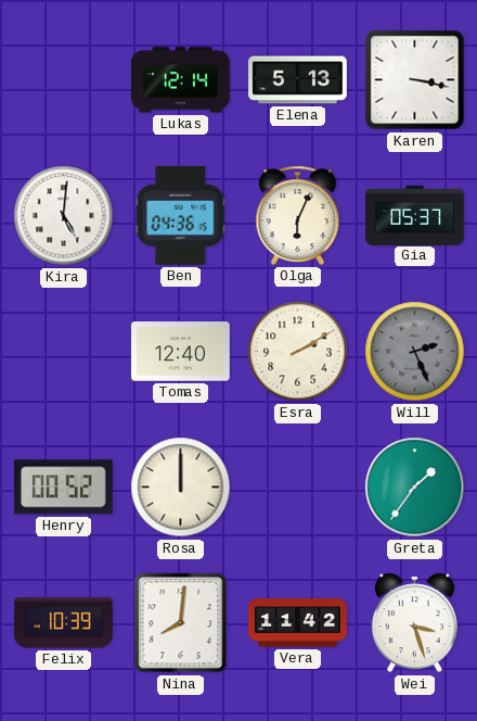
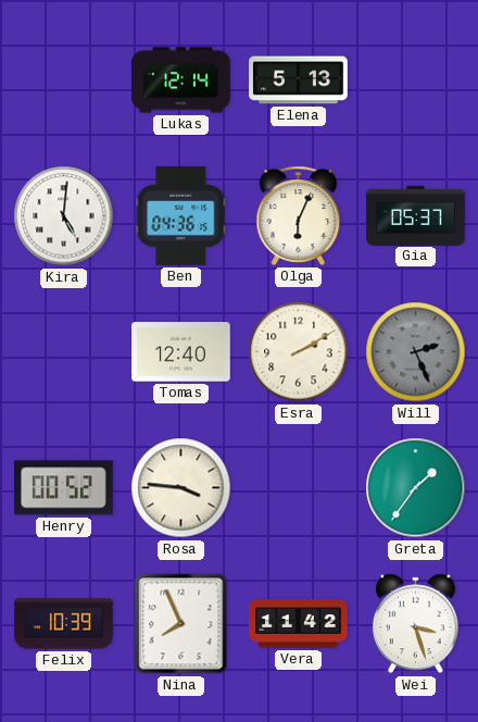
Karen: 3:17 -> none
Rosa: 12:00 -> 3:46
Nina: 8:01 -> 7:56
